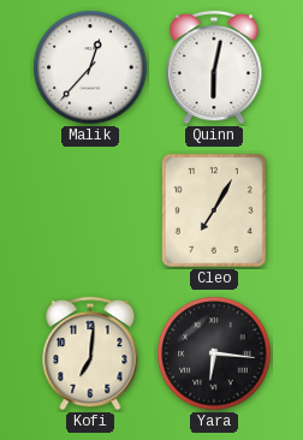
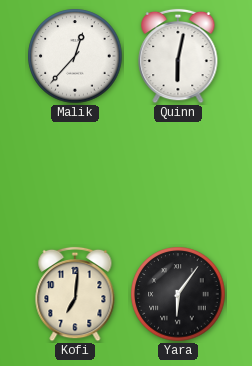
Cleo: 7:05 -> none
Yara: 6:16 -> 6:06
